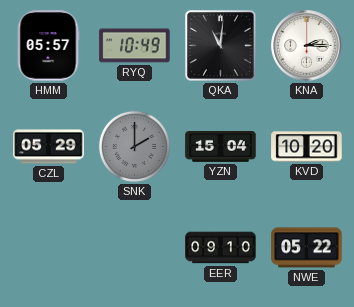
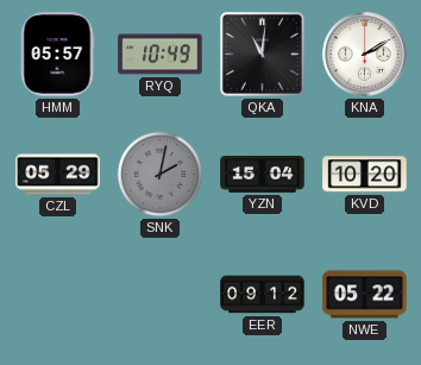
KNA: 2:15 -> 2:10
SNK: 2:00 -> 2:02
EER: 09:10 -> 09:12
